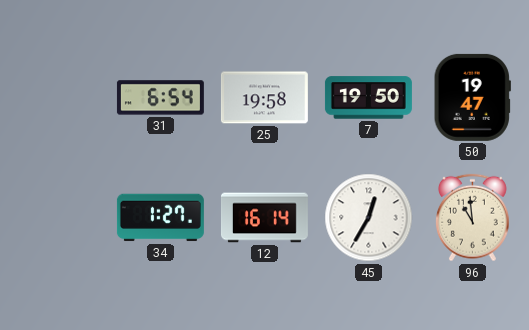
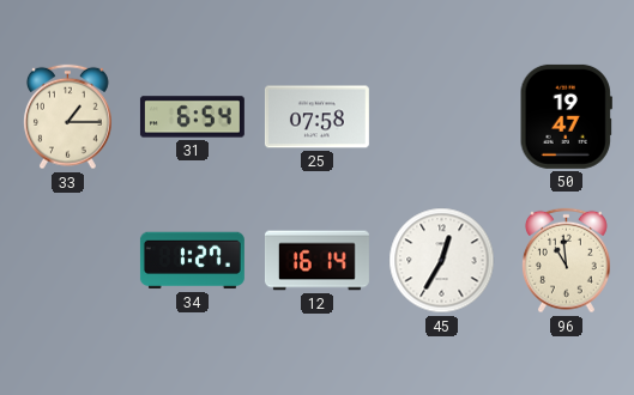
33: none -> 1:15
25: 19:58 -> 07:58
7: 19:50 -> none
